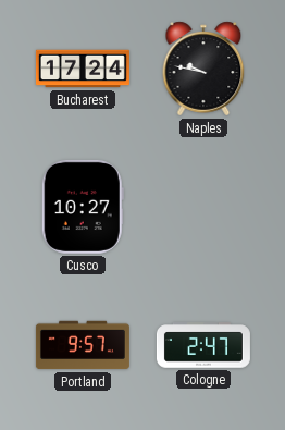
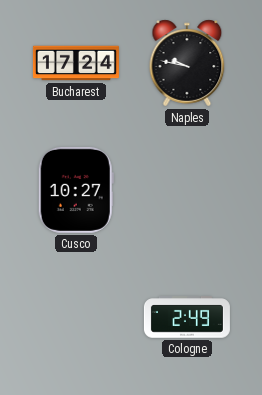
Portland: 9:57 -> none
Cologne: 2:47 -> 2:49
